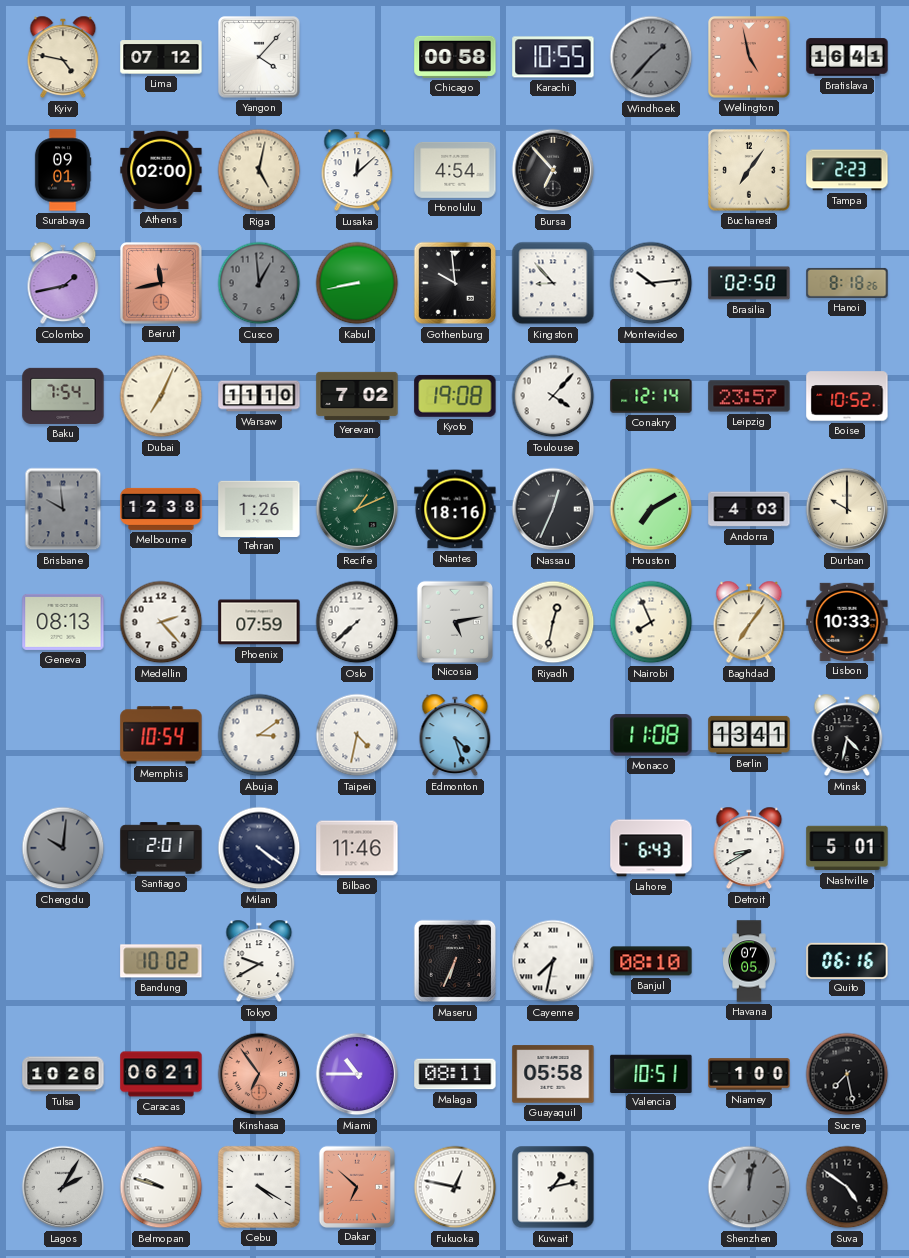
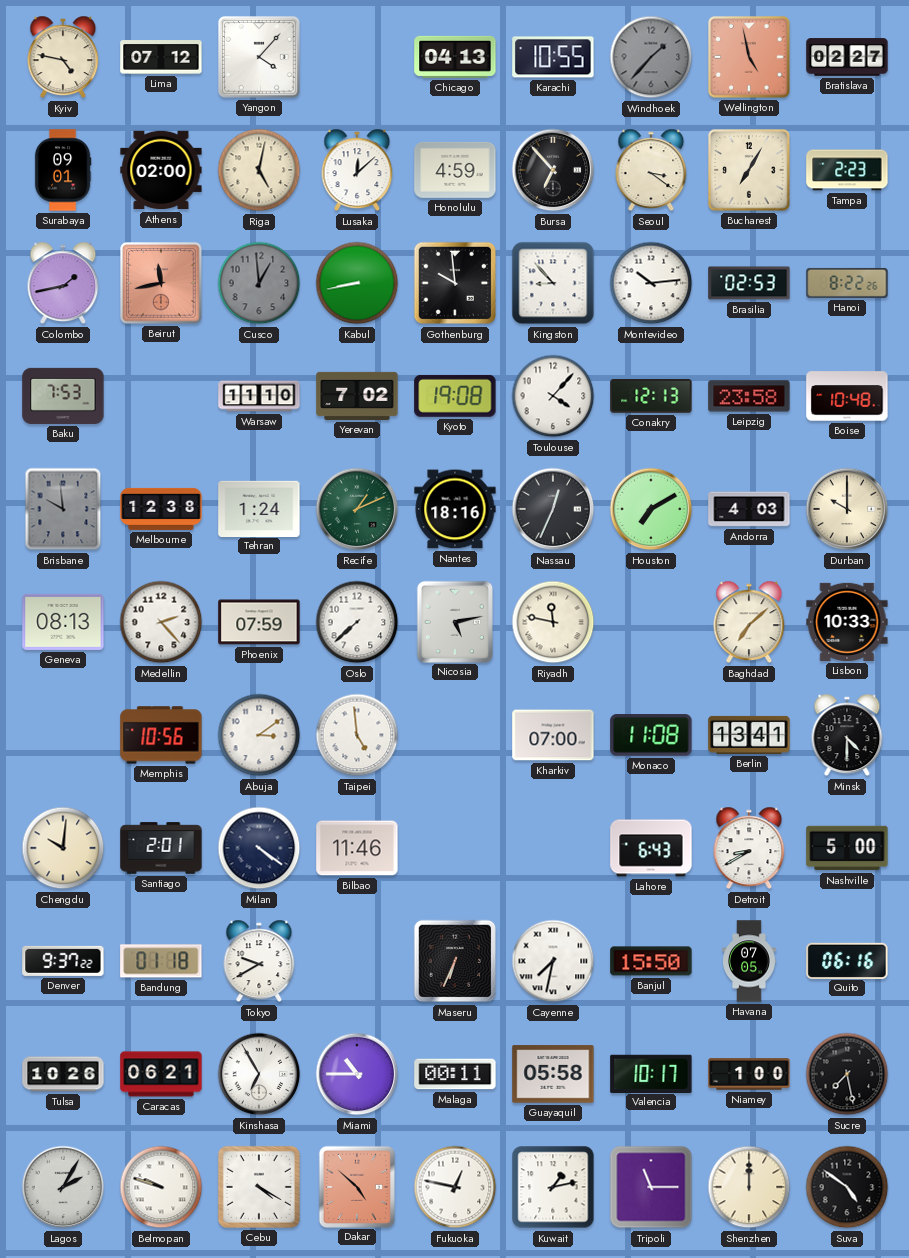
Chicago: 00:58 -> 04:13
Bratislava: 16:41 -> 02:27
Honolulu: 4:54 -> 4:59
Seoul: none -> 3:21
Bucharest: 7:06 -> 7:05
Brasilia: 02:50 -> 02:53
Hanoi: 8:18 -> 8:22
Baku: 7:54 -> 7:53
Dubai: 7:04 -> none
Conakry: 12:14 -> 12:13
Leipzig: 23:57 -> 23:58
Boise: 10:52 -> 10:48
Tehran: 1:26 -> 1:24
Riyadh: 12:32 -> 11:47
Nairobi: 7:56 -> none
Baghdad: 7:06 -> 7:08
Memphis: 10:54 -> 10:56
Taipei: 4:32 -> 4:59
Edmonton: 4:27 -> none
Kharkiv: none -> 07:00
Minsk: 4:32 -> 4:30
Chengdu dial: grey -> cream
Nashville: 5:01 -> 5:00
Denver: none -> 9:37
Bandung: 10:02 -> 01:18
Banjul: 08:10 -> 15:50
Kinshasa: 6:54 -> 6:55
Kinshasa dial: salmon -> white
Malaga: 08:11 -> 00:11
Valencia: 10:51 -> 10:17
Dakar: 6:52 -> 4:52
Tripoli: none -> 11:15
Shenzhen: 12:02 -> 12:00
Shenzhen dial: grey -> cream
